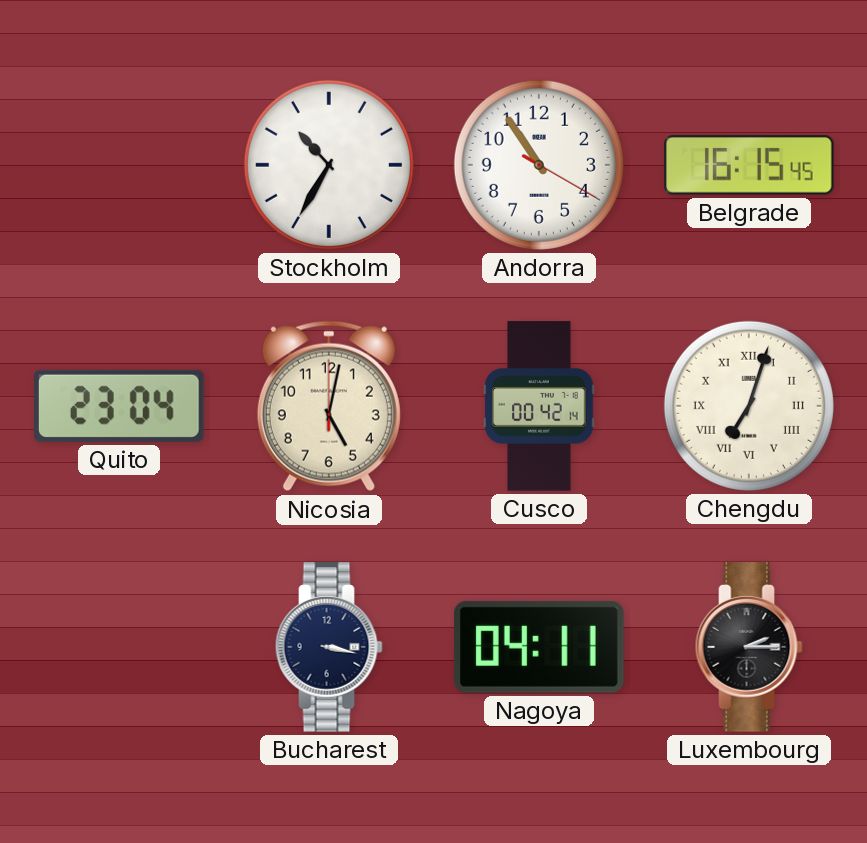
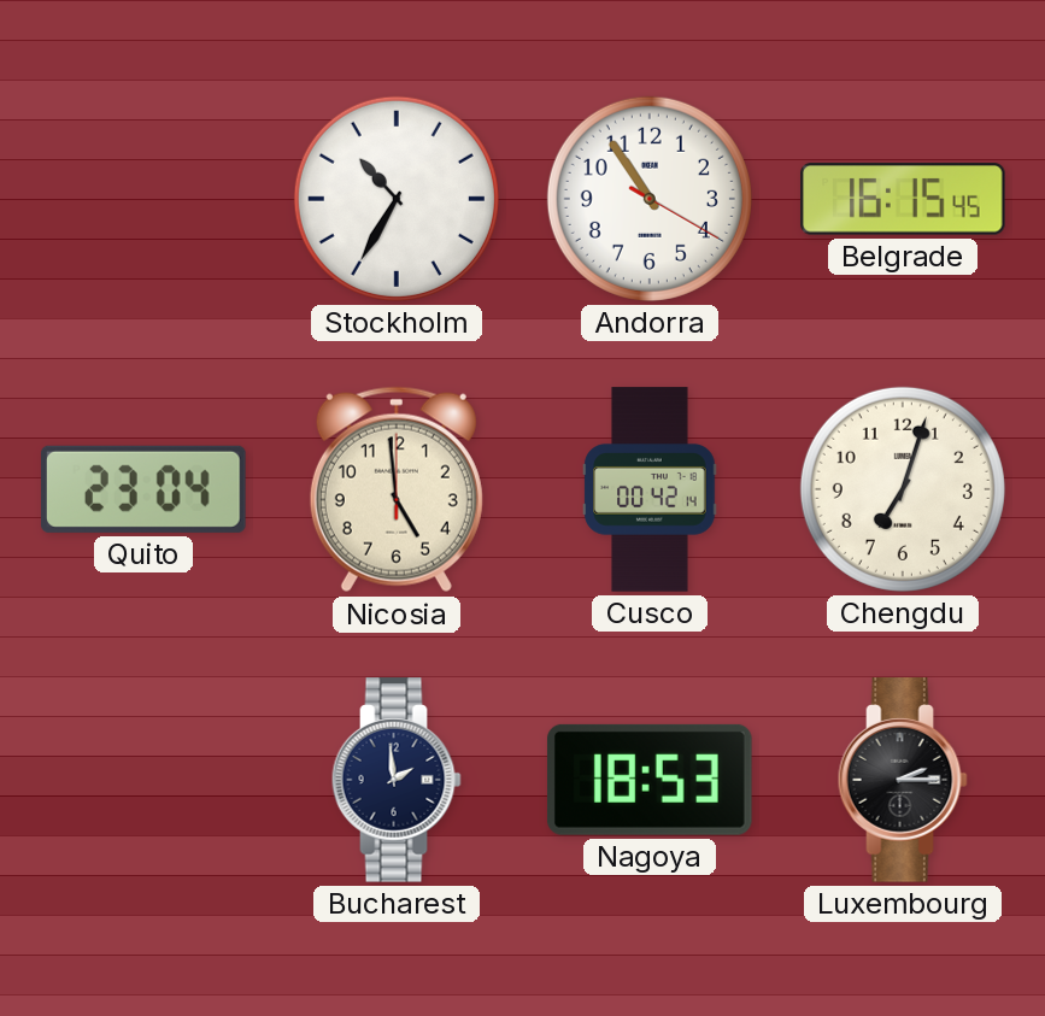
Nicosia: 5:02 -> 4:59
Chengdu numerals: Roman -> Arabic
Bucharest: 3:17 -> 1:59
Nagoya: 04:11 -> 18:53
